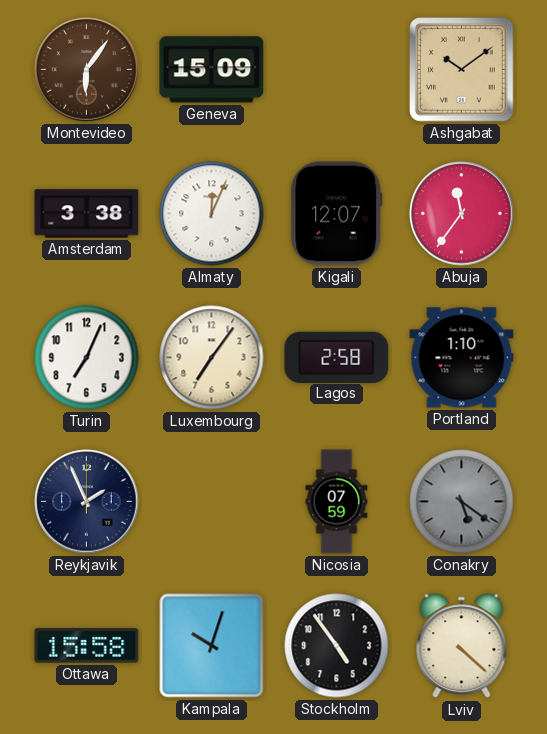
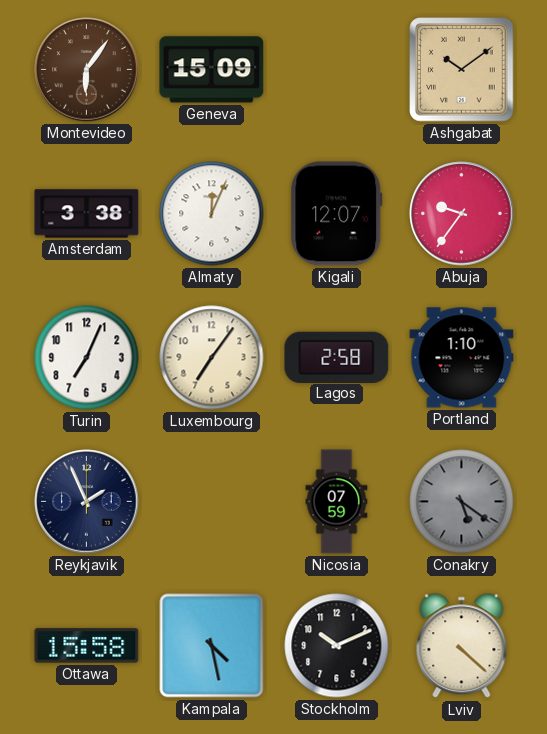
Abuja: 11:36 -> 9:36
Kampala: 10:03 -> 4:28
Stockholm: 4:54 -> 10:11
